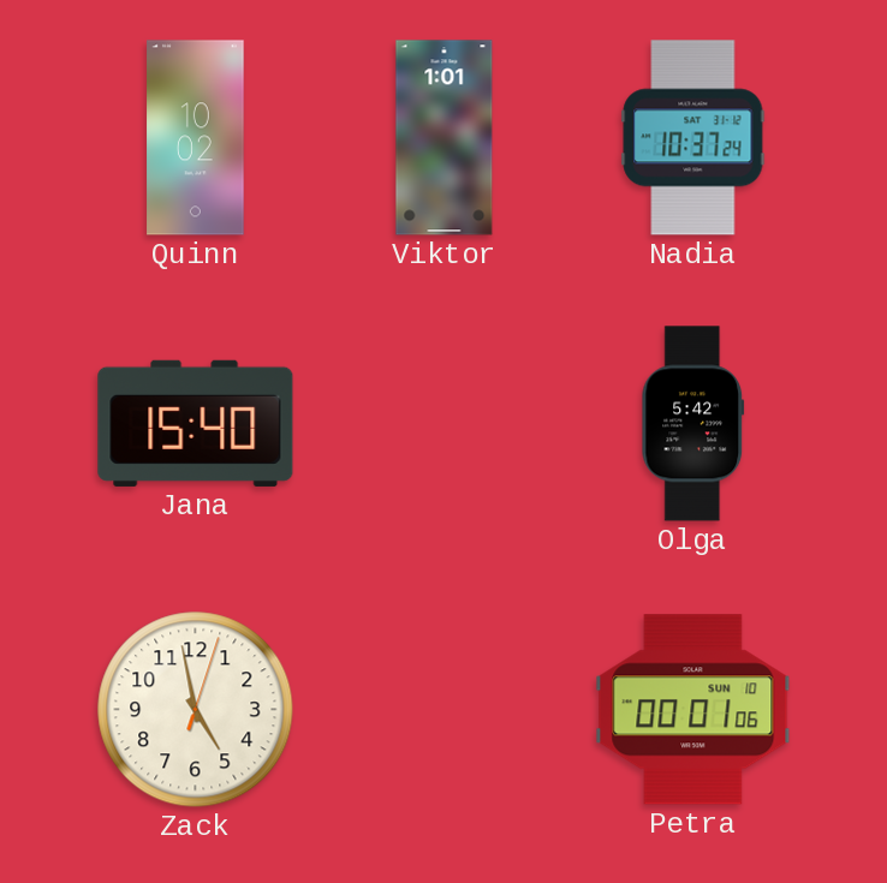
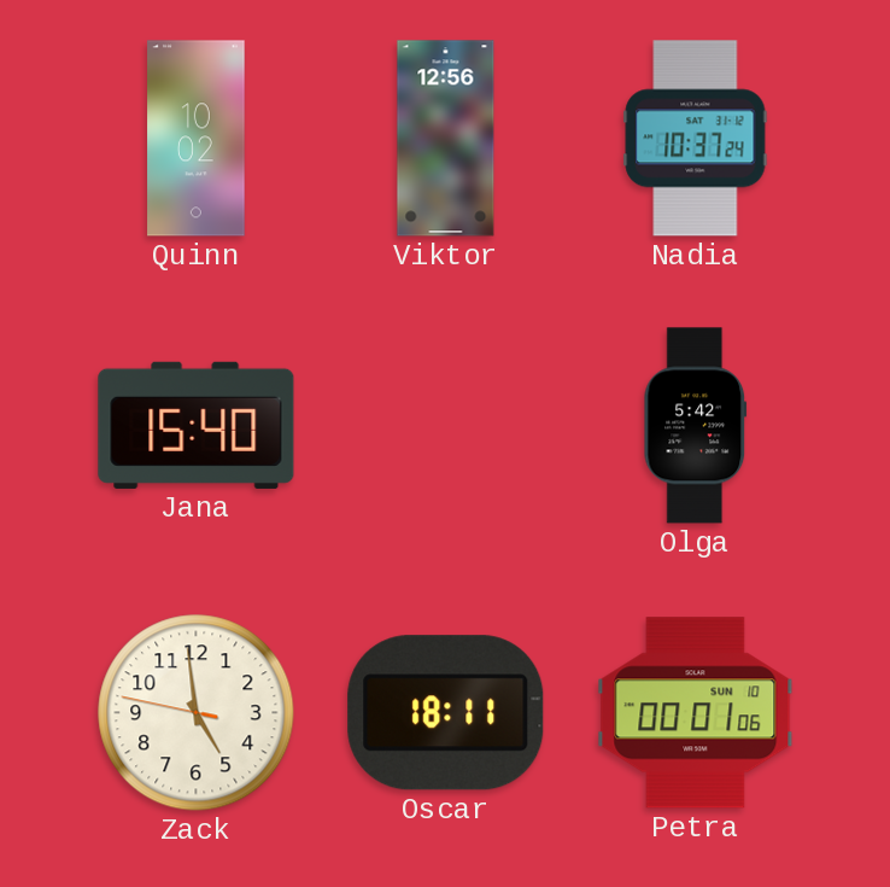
Viktor: 1:01 -> 12:56
Zack: 4:58:03 -> 4:58:47
Oscar: none -> 18:11
